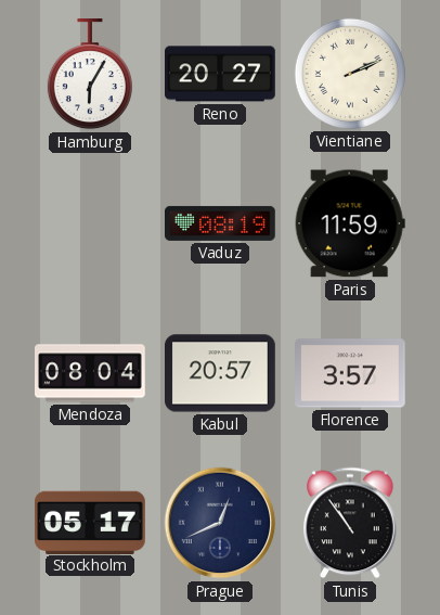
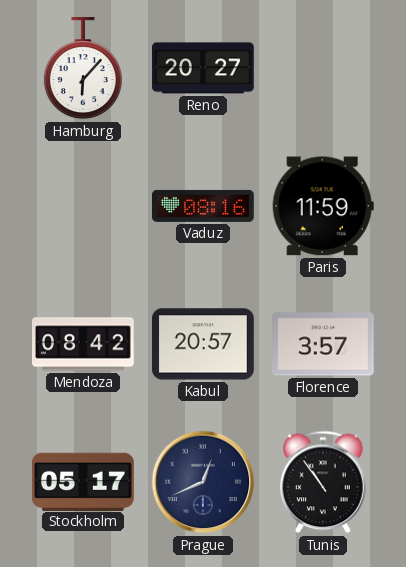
Hamburg: 6:05 -> 6:07
Vientiane: 2:11 -> none
Vaduz: 08:19 -> 08:16
Mendoza: 08:04 -> 08:42
